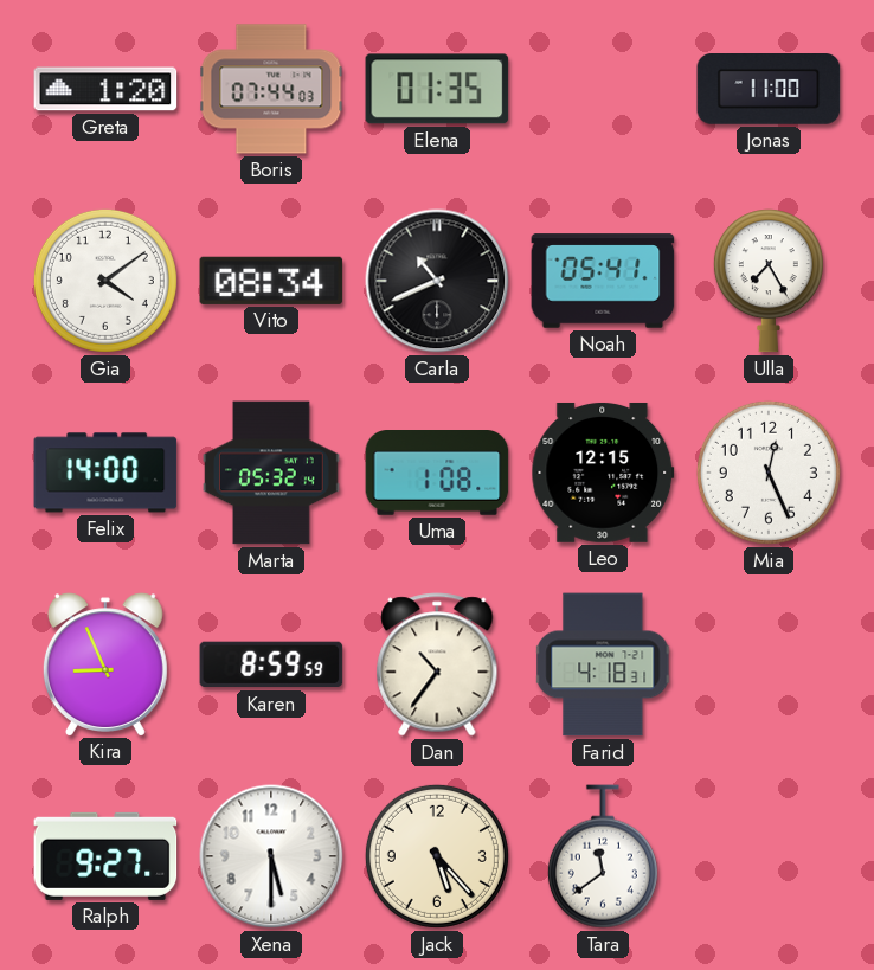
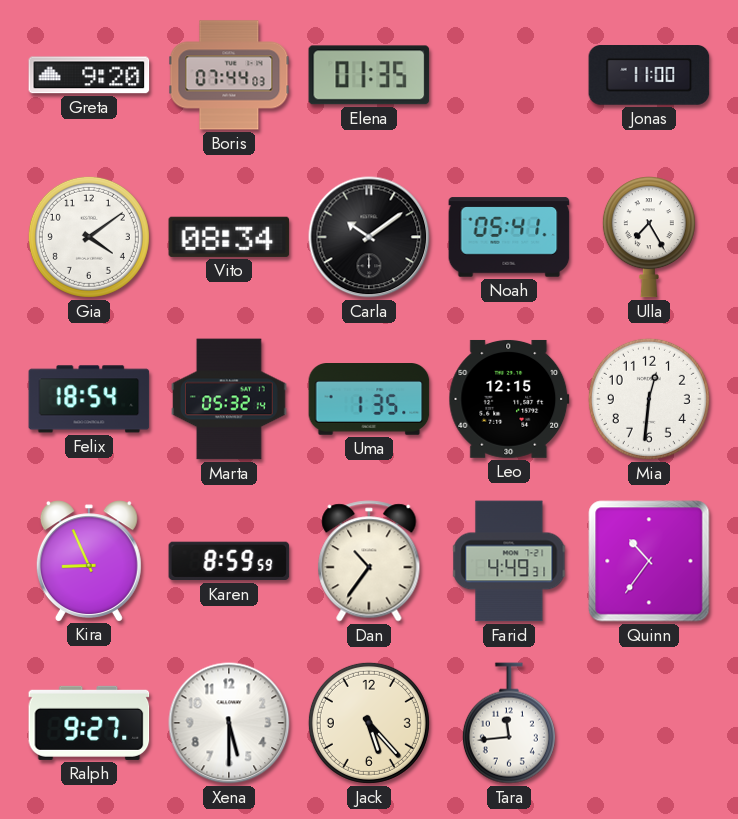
Greta: 1:20 -> 9:20
Carla: 10:41 -> 10:09
Felix: 14:00 -> 18:54
Uma: 1:08 -> 1:35
Mia: 12:26 -> 12:31
Farid: 4:18 -> 4:49
Quinn: none -> 10:36
Tara: 11:39 -> 11:44
